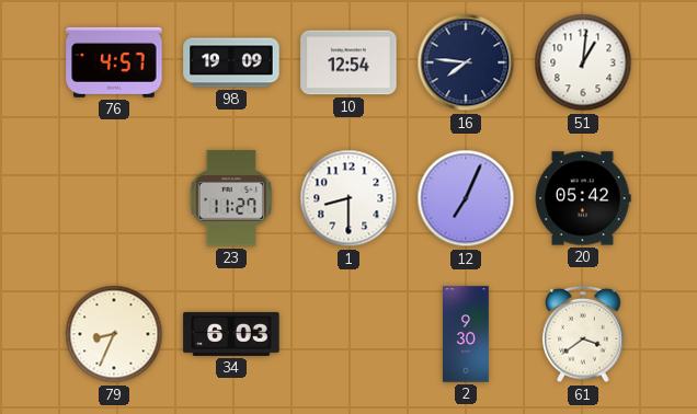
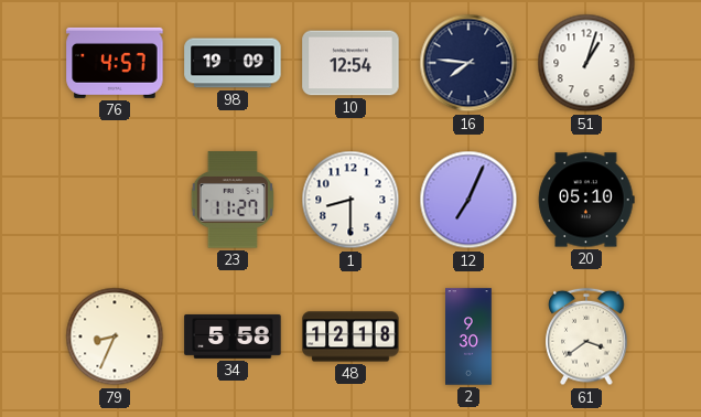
51: 1:01 -> 1:03
20: 05:42 -> 05:10
34: 6:03 -> 5:58
48: none -> 12:18
